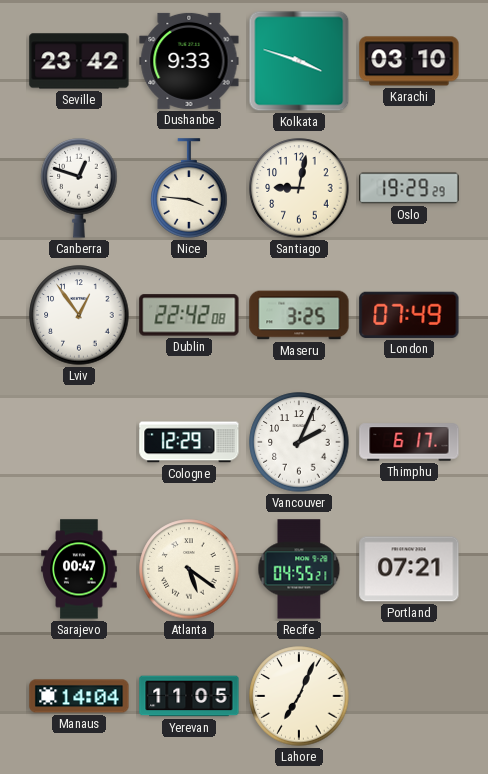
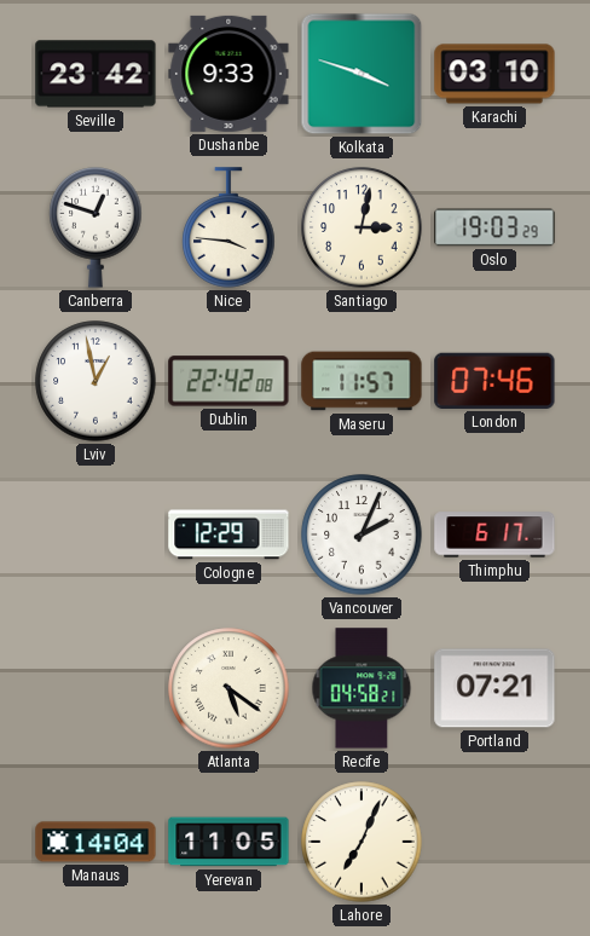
Santiago: 9:02 -> 3:02
Oslo: 19:29 -> 19:03
Lviv: 12:54 -> 12:58
Maseru: 3:25 -> 11:57
London: 07:49 -> 07:46
Sarajevo: 00:47 -> none
Recife: 04:55 -> 04:58
